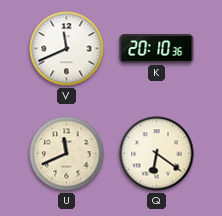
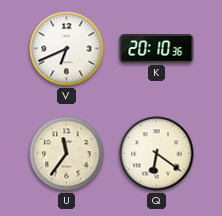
V: 11:41 -> 6:41
U: 11:41 -> 11:36
